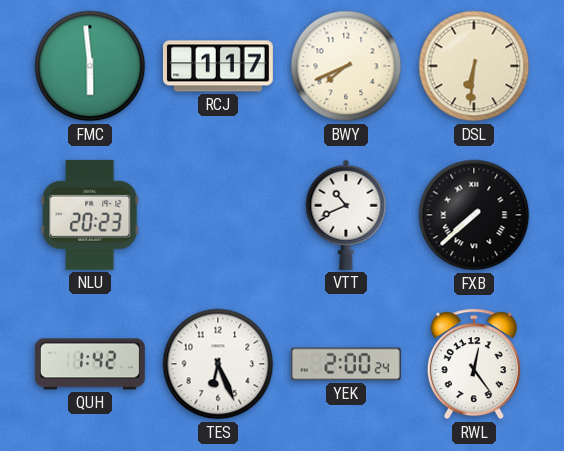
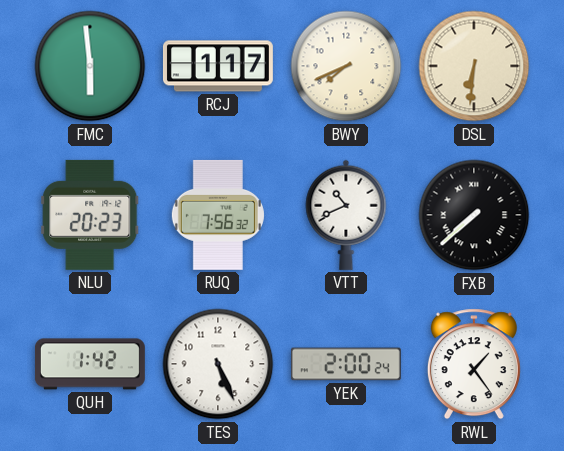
RUQ: none -> 7:56
TES: 6:26 -> 5:26
RWL: 12:24 -> 1:24
